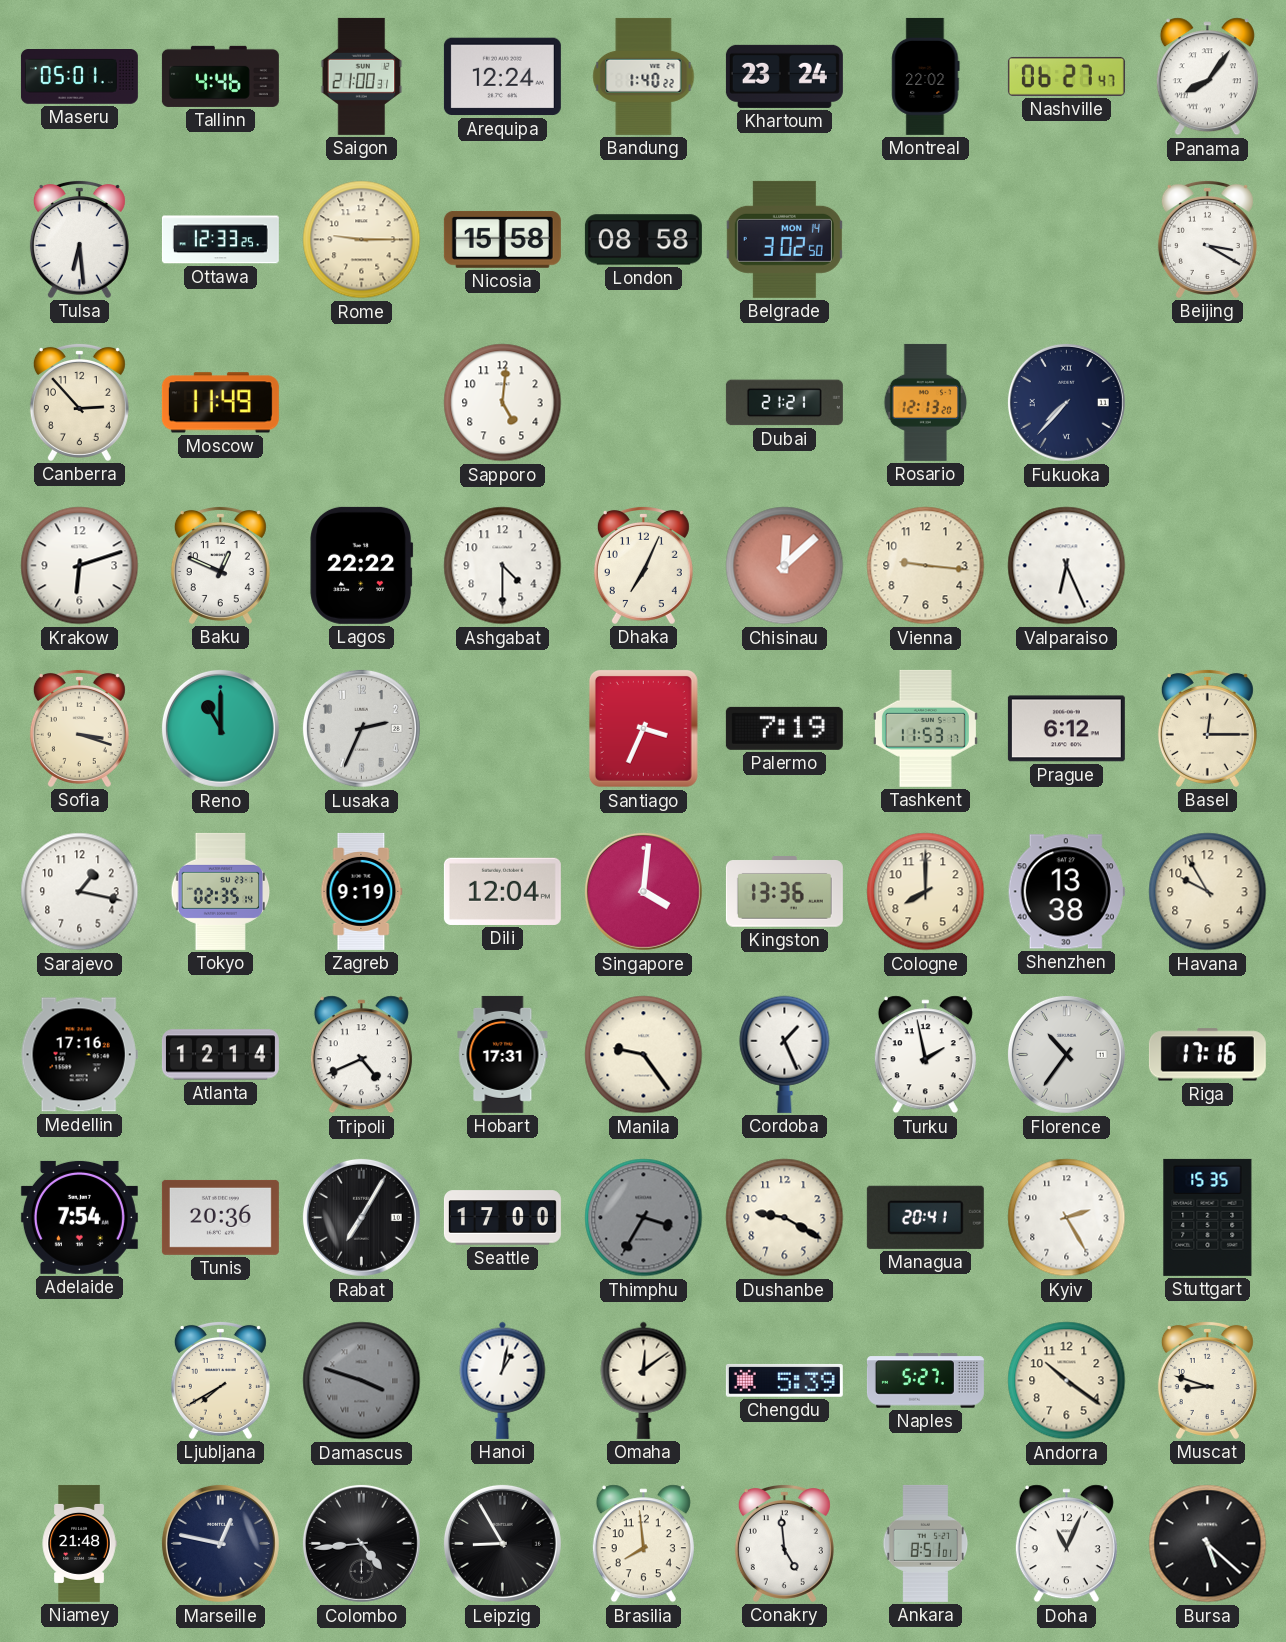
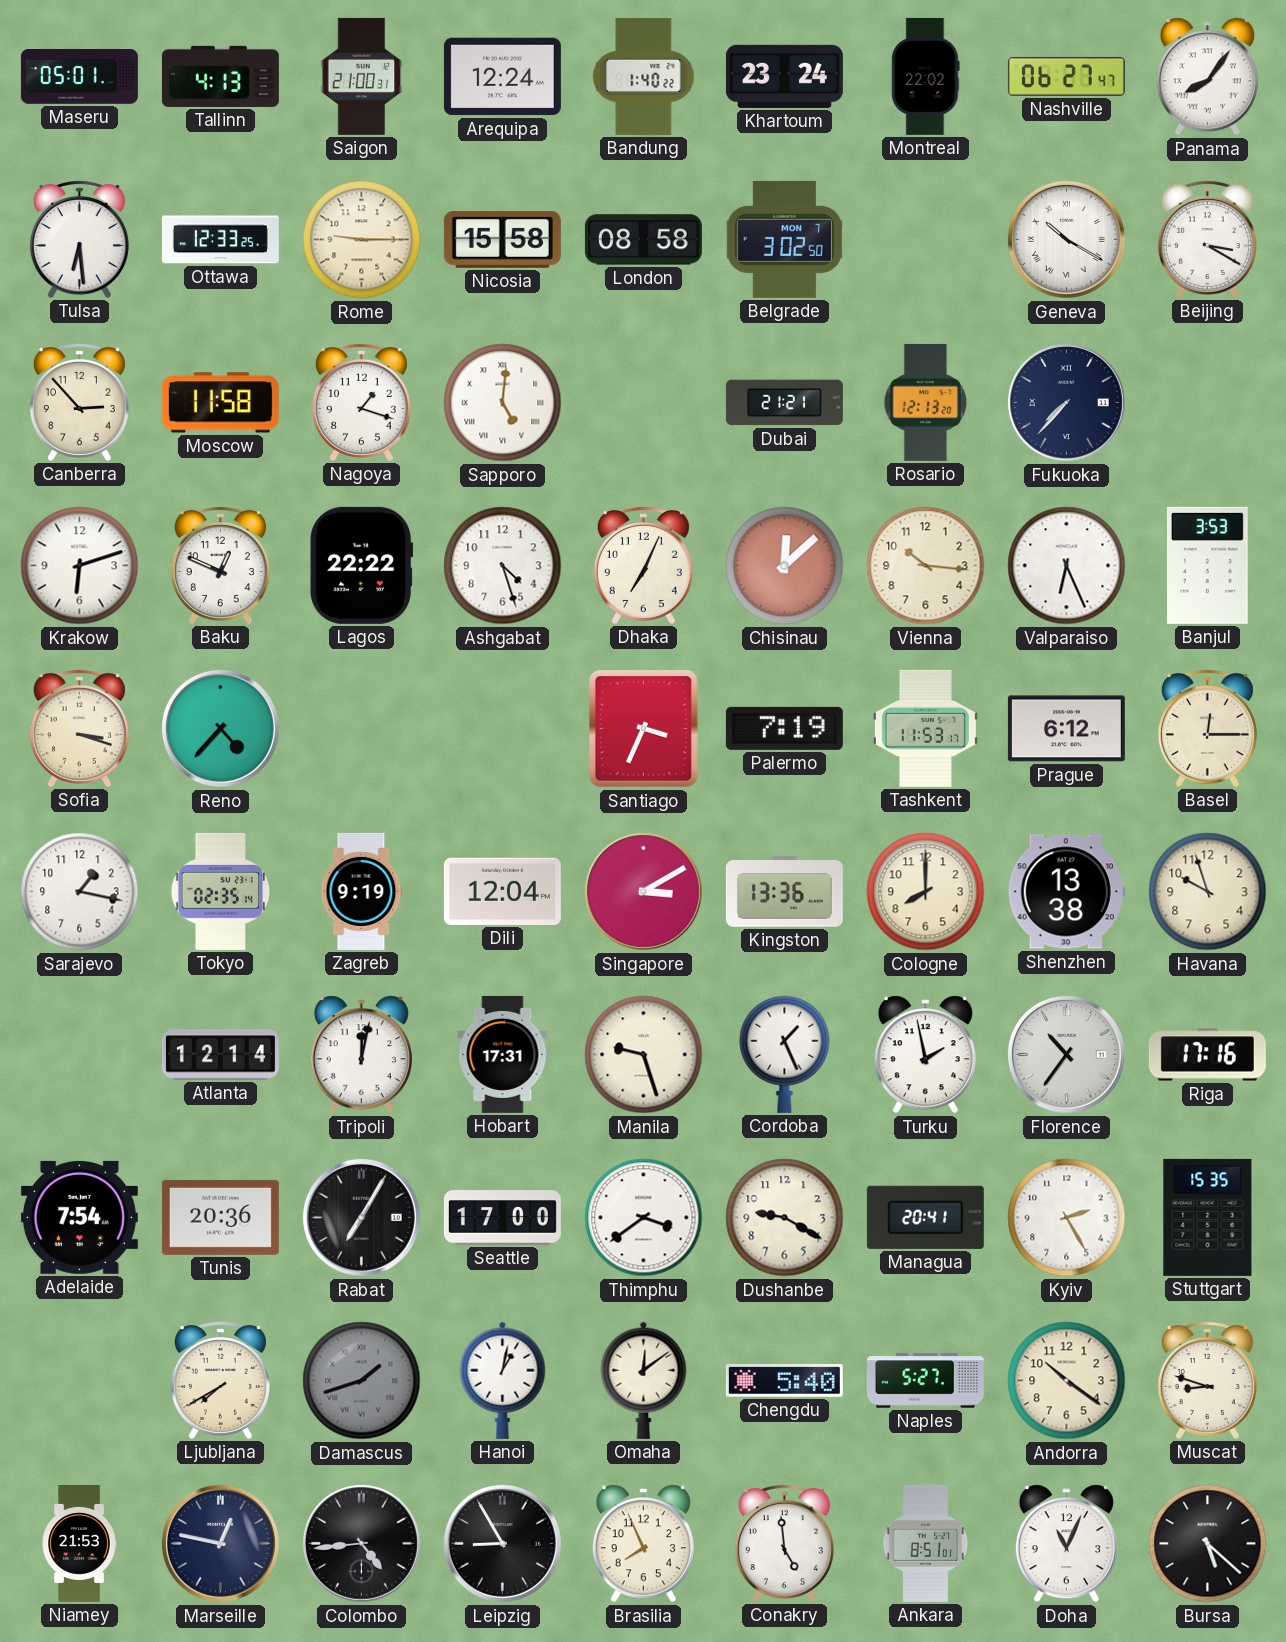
Tallinn: 4:46 -> 4:13
Belgrade date: MON 14 -> MON 7
Geneva: none -> 10:20
Moscow: 11:49 -> 11:58
Nagoya: none -> 1:18
Sapporo numerals: Arabic -> Roman
Ashgabat: 4:30 -> 4:27
Vienna: 9:16 -> 10:16
Banjul: none -> 3:53
Reno: 11:00 -> 4:37
Lusaka: 2:34 -> none
Singapore: 4:01 -> 3:10
Havana: 9:55 -> 9:57
Medellin: 17:16 -> none
Tripoli: 4:41 -> 12:02
Manila: 9:24 -> 9:27
Thimphu: 3:35 -> 3:39
Thimphu dial: grey -> white
Damascus: 3:48 -> 1:42
Chengdu: 5:39 -> 5:40
Niamey: 21:48 -> 21:53
Brasilia: 7:59 -> 7:56
